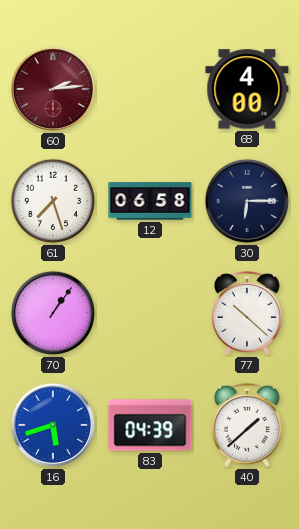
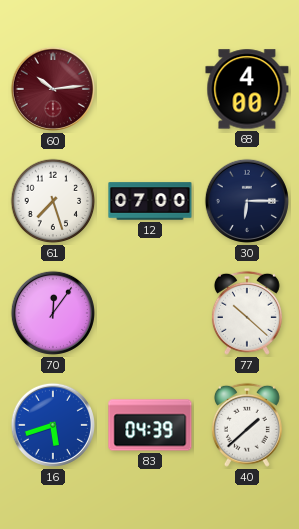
60: 2:14 -> 10:14
12: 06:58 -> 07:00
70: 1:06 -> 12:06
